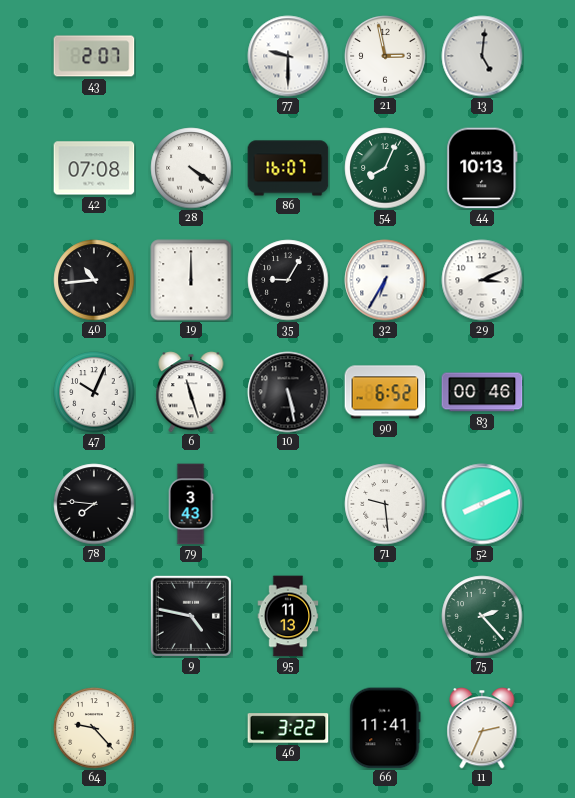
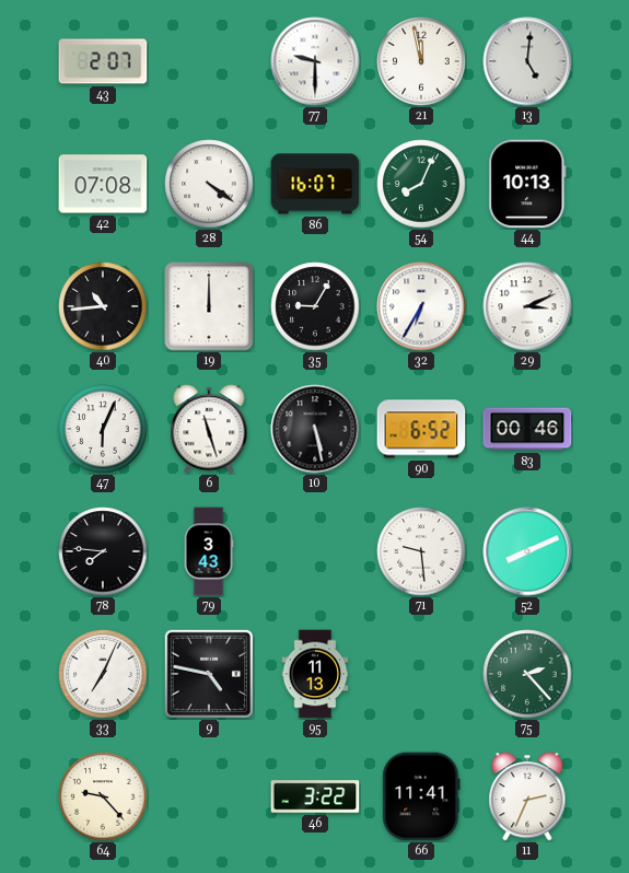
21: 2:58 -> 11:58
47: 10:04 -> 6:04
33: none -> 7:04
